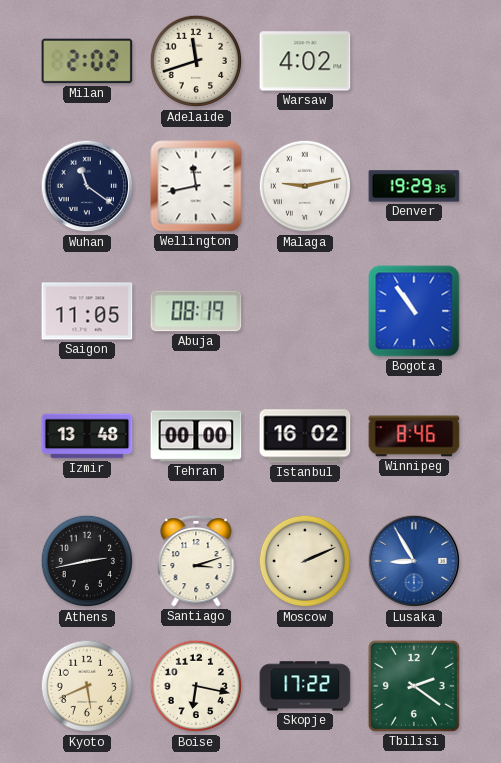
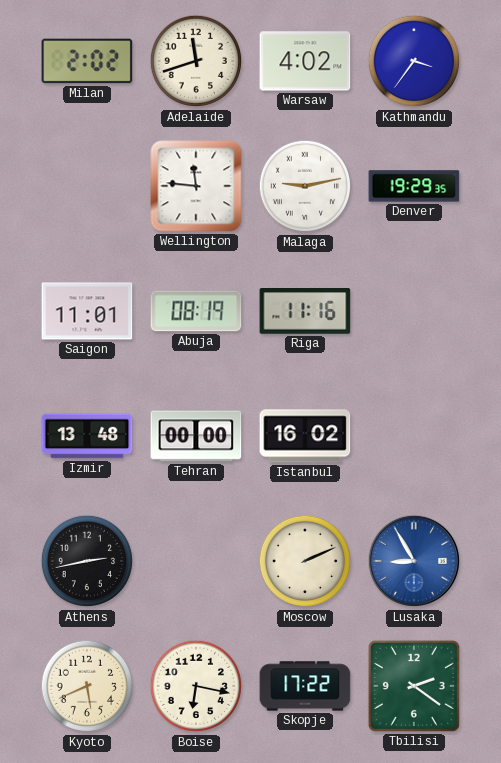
Kathmandu: none -> 3:36
Wuhan: 11:21 -> none
Wellington: 11:43 -> 11:46
Saigon: 11:05 -> 11:01
Riga: none -> 11:16
Bogota: 10:54 -> none
Winnipeg: 8:46 -> none
Santiago: 3:12 -> none
